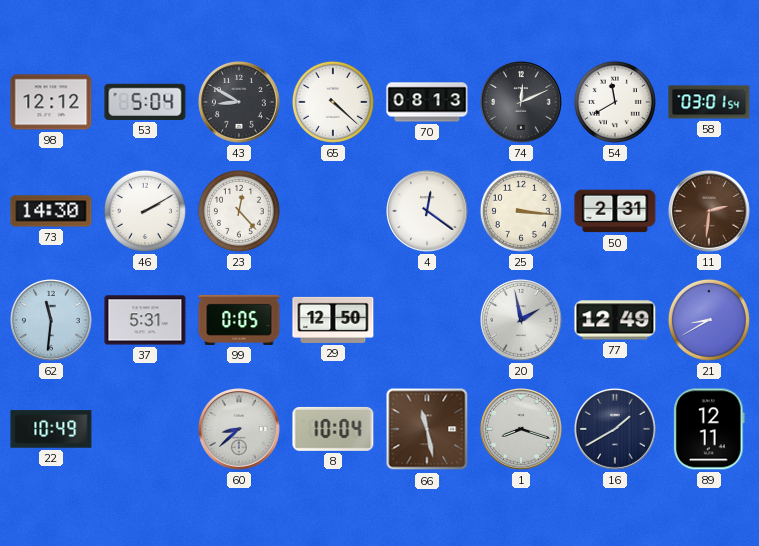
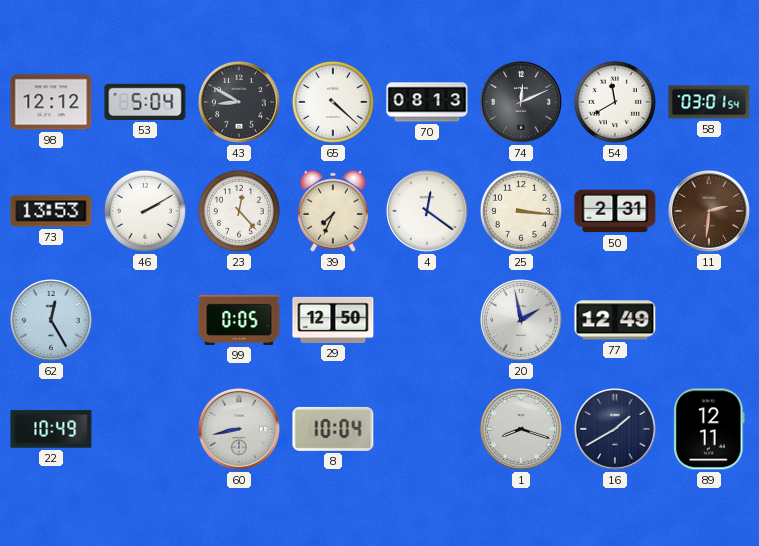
73: 14:30 -> 13:53
39: none -> 7:34
62: 11:31 -> 12:25
37: 5:31 -> none
21: 8:40 -> none
60: 8:38 -> 8:43
66: 11:28 -> none
